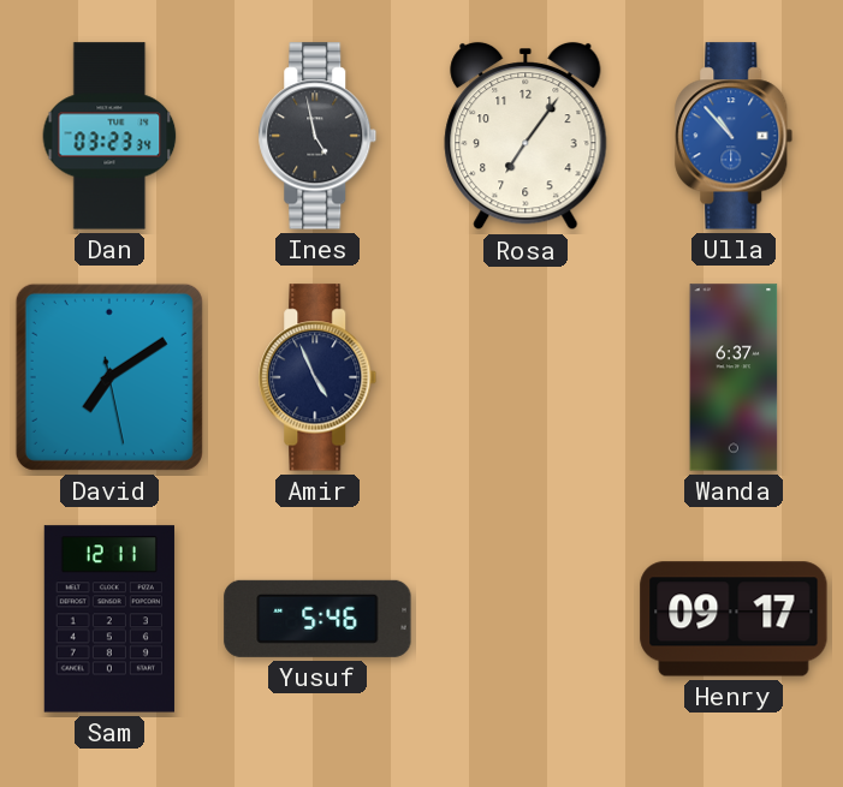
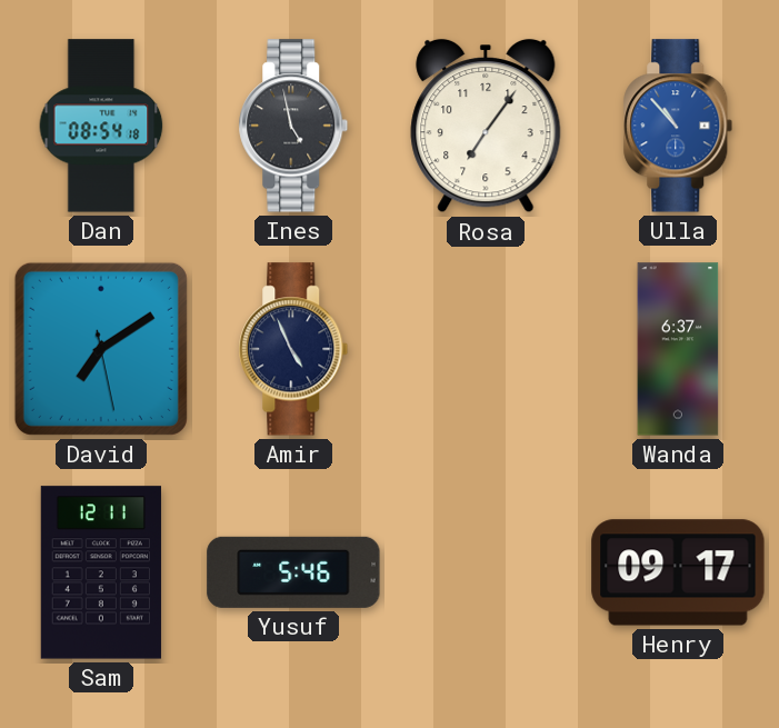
Dan: 03:23 -> 08:54
